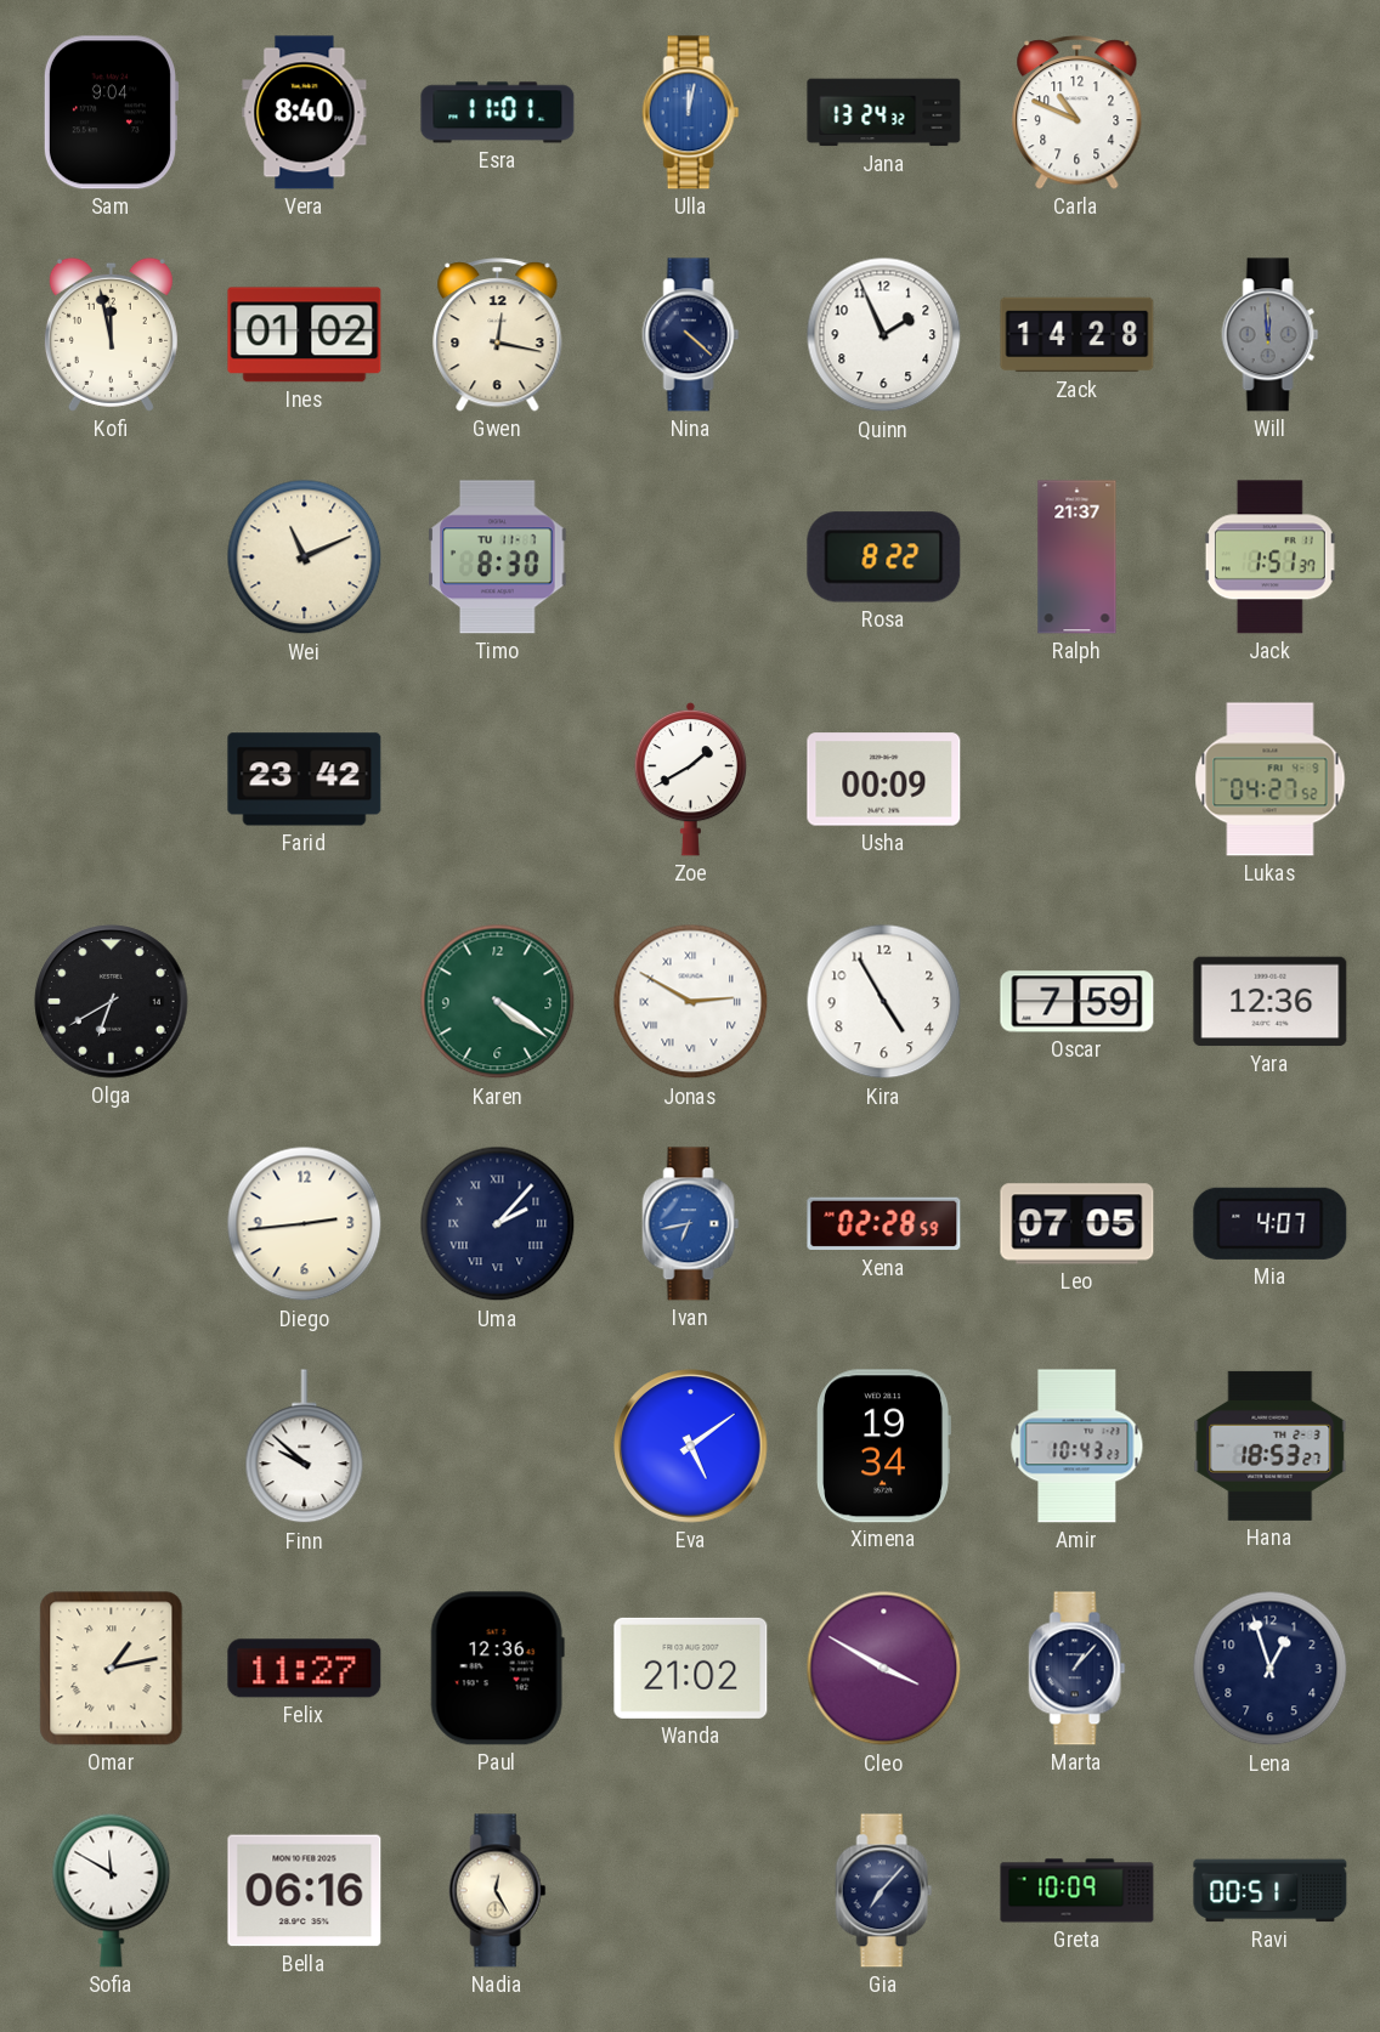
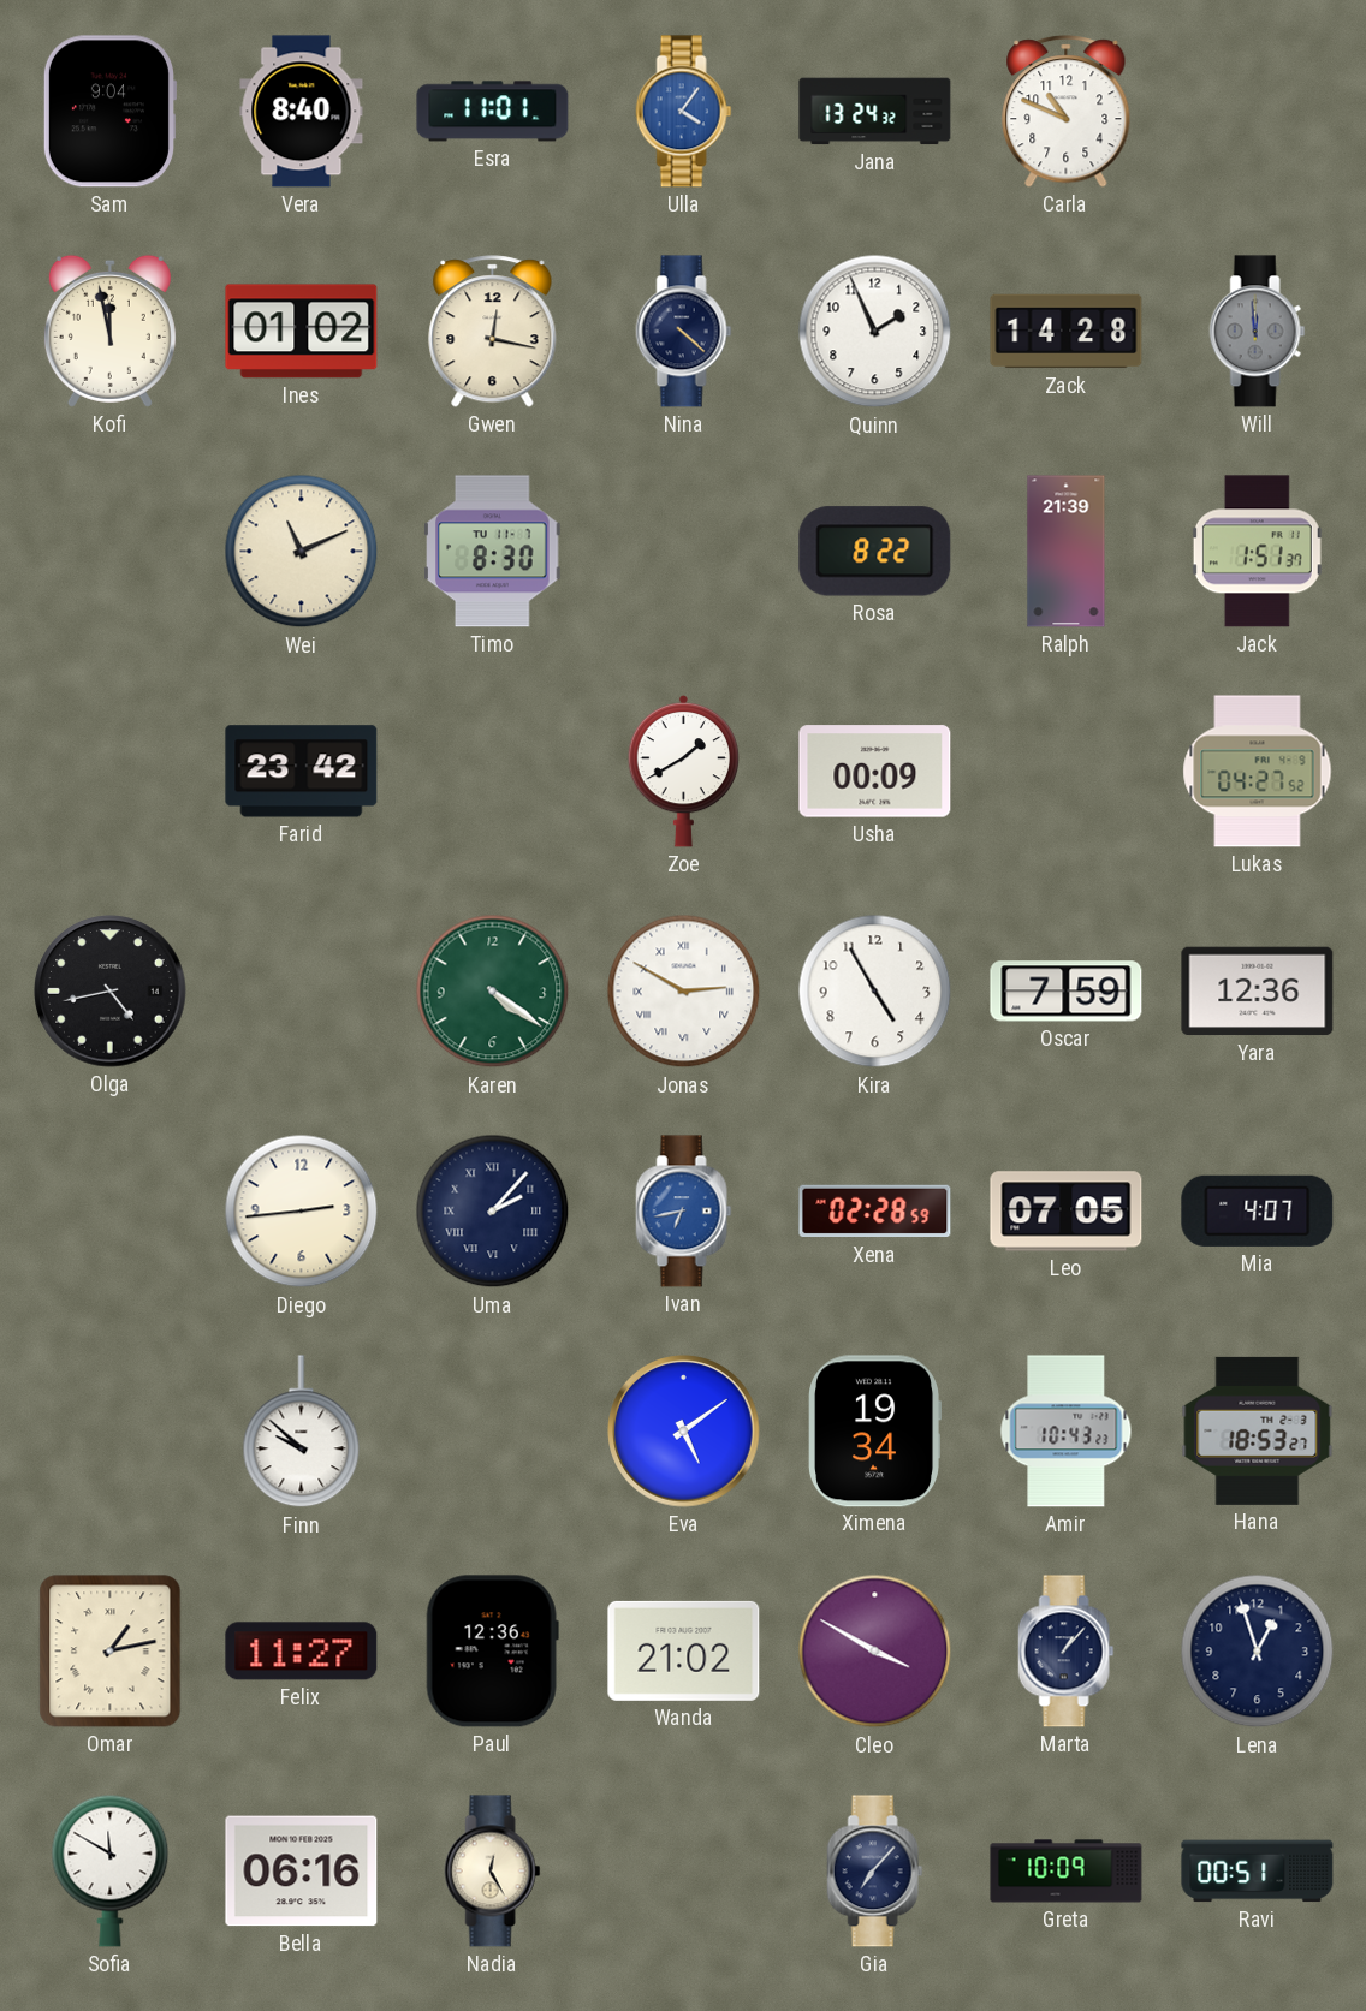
Ulla: 12:02 -> 4:06
Ralph: 21:37 -> 21:39
Olga: 6:40 -> 4:43
